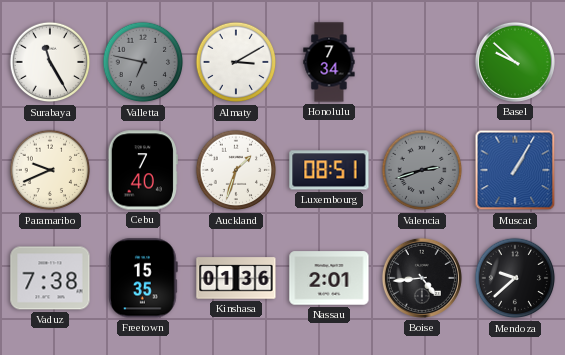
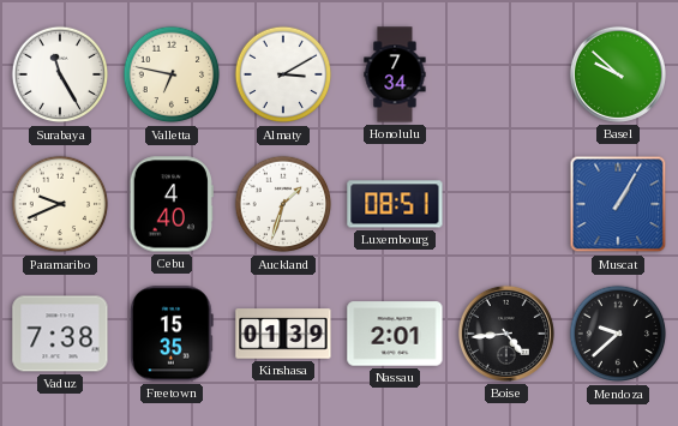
Valletta dial: grey -> cream
Cebu: 7:40 -> 4:40
Valencia: 2:42 -> none
Kinshasa: 01:36 -> 01:39
